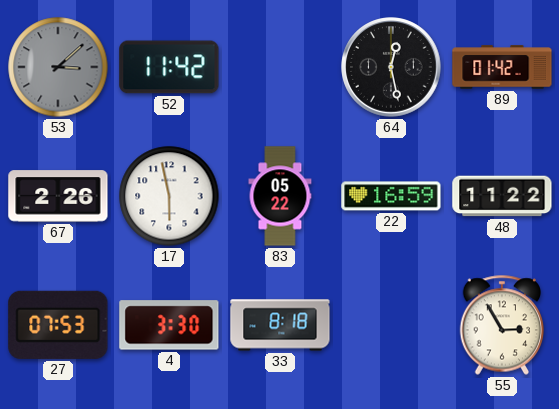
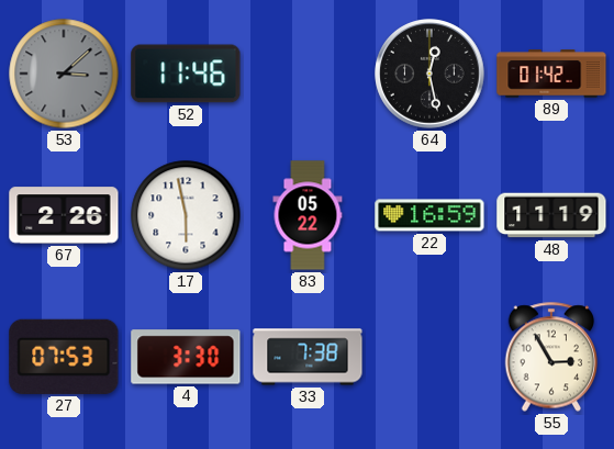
52: 11:42 -> 11:46
48: 11:22 -> 11:19
33: 8:18 -> 7:38
